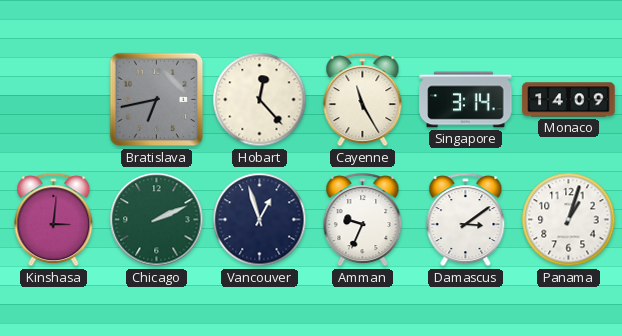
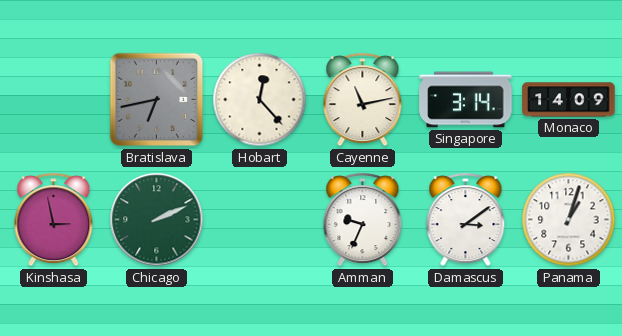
Cayenne: 11:25 -> 11:13
Kinshasa: 3:01 -> 2:58
Vancouver: 12:57 -> none
